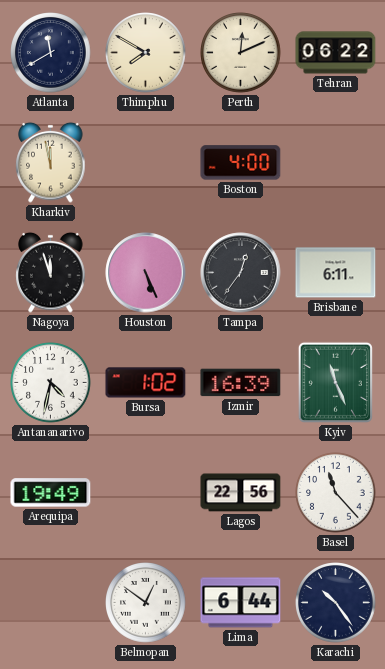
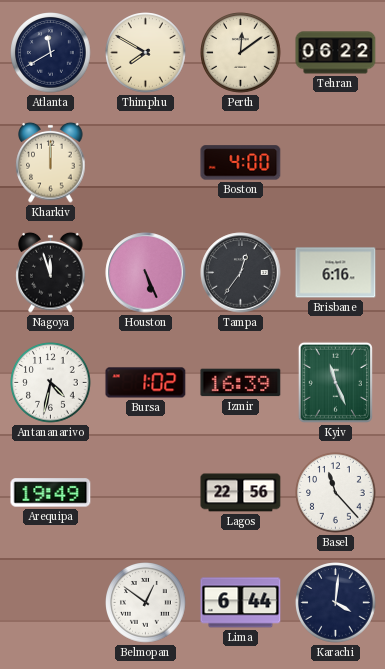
Perth: 12:11 -> 12:09
Kharkiv: 11:58 -> 12:00
Brisbane: 6:11 -> 6:16
Karachi: 10:24 -> 4:01
